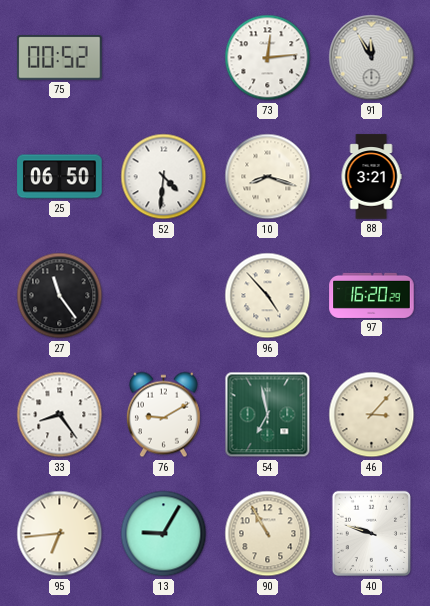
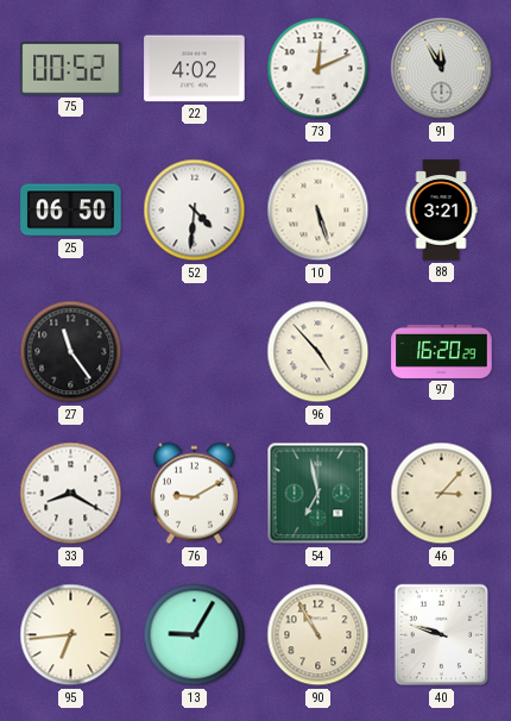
22: none -> 4:02
73: 12:14 -> 12:11
10: 8:18 -> 5:27
33: 8:24 -> 8:20
